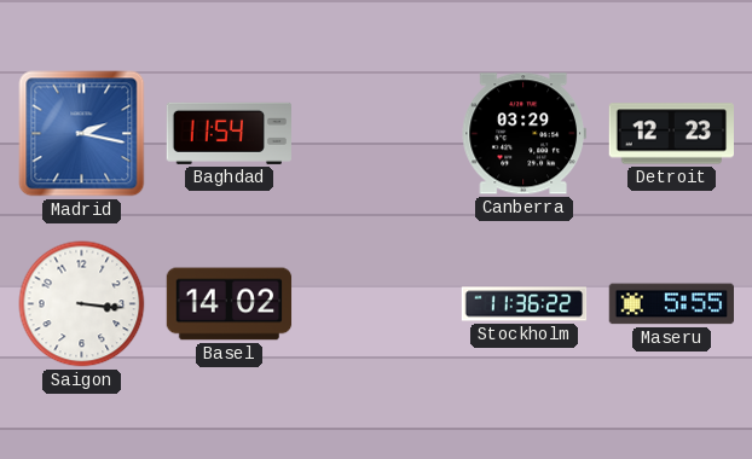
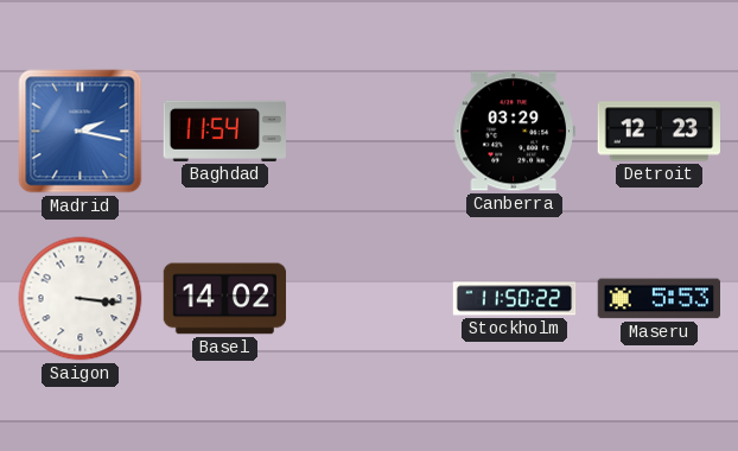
Stockholm: 11:36 -> 11:50
Maseru: 5:55 -> 5:53
